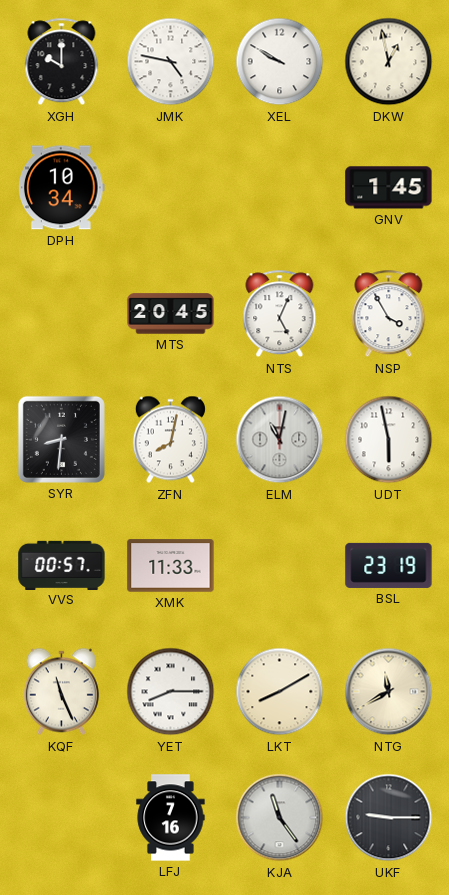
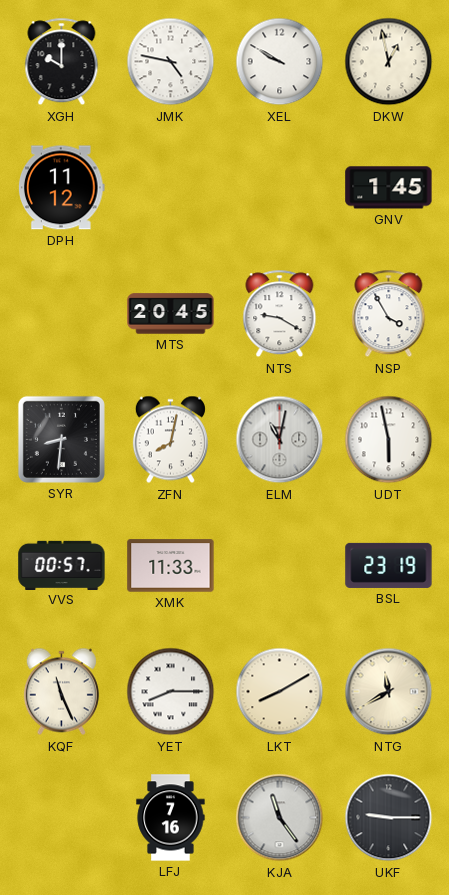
DPH: 10:34 -> 11:12
NTS: 5:04 -> 9:20
